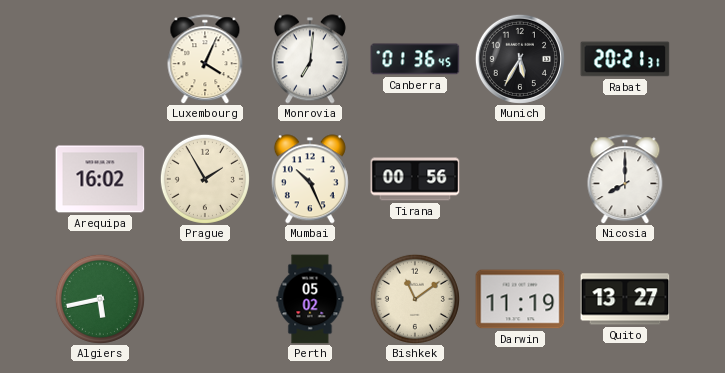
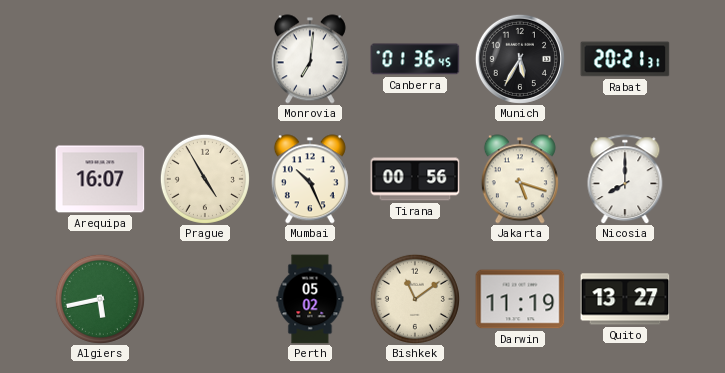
Luxembourg: 4:04 -> none
Arequipa: 16:02 -> 16:07
Prague: 1:55 -> 4:55
Jakarta: none -> 5:18
